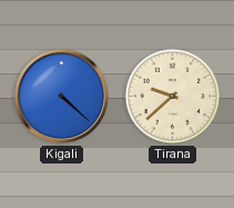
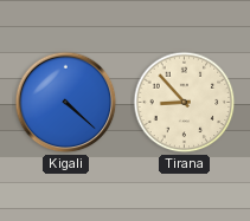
Tirana: 9:38 -> 8:53
